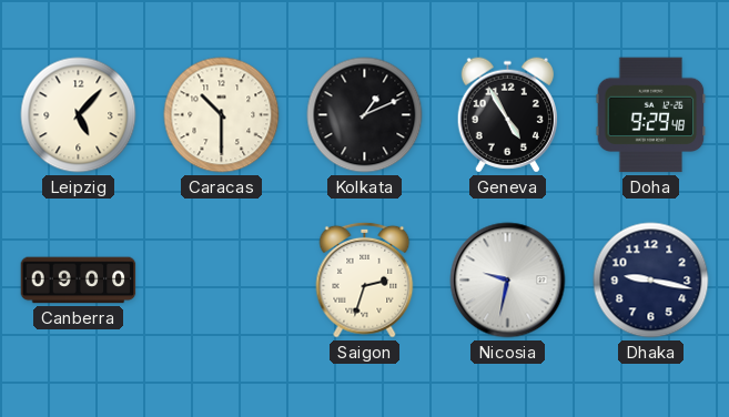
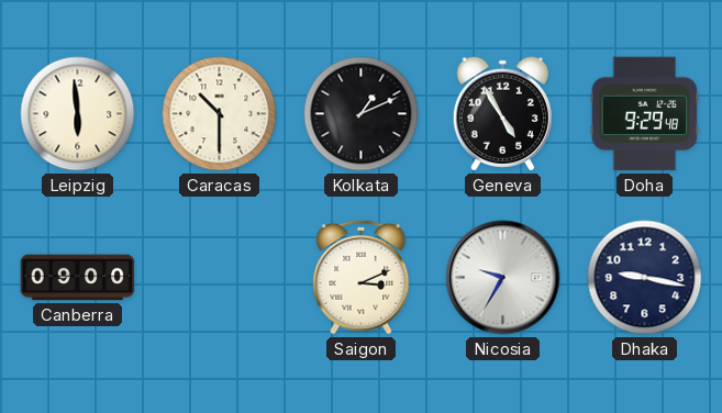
Leipzig: 5:07 -> 5:59
Saigon: 2:33 -> 3:11
Nicosia: 9:32 -> 9:35
